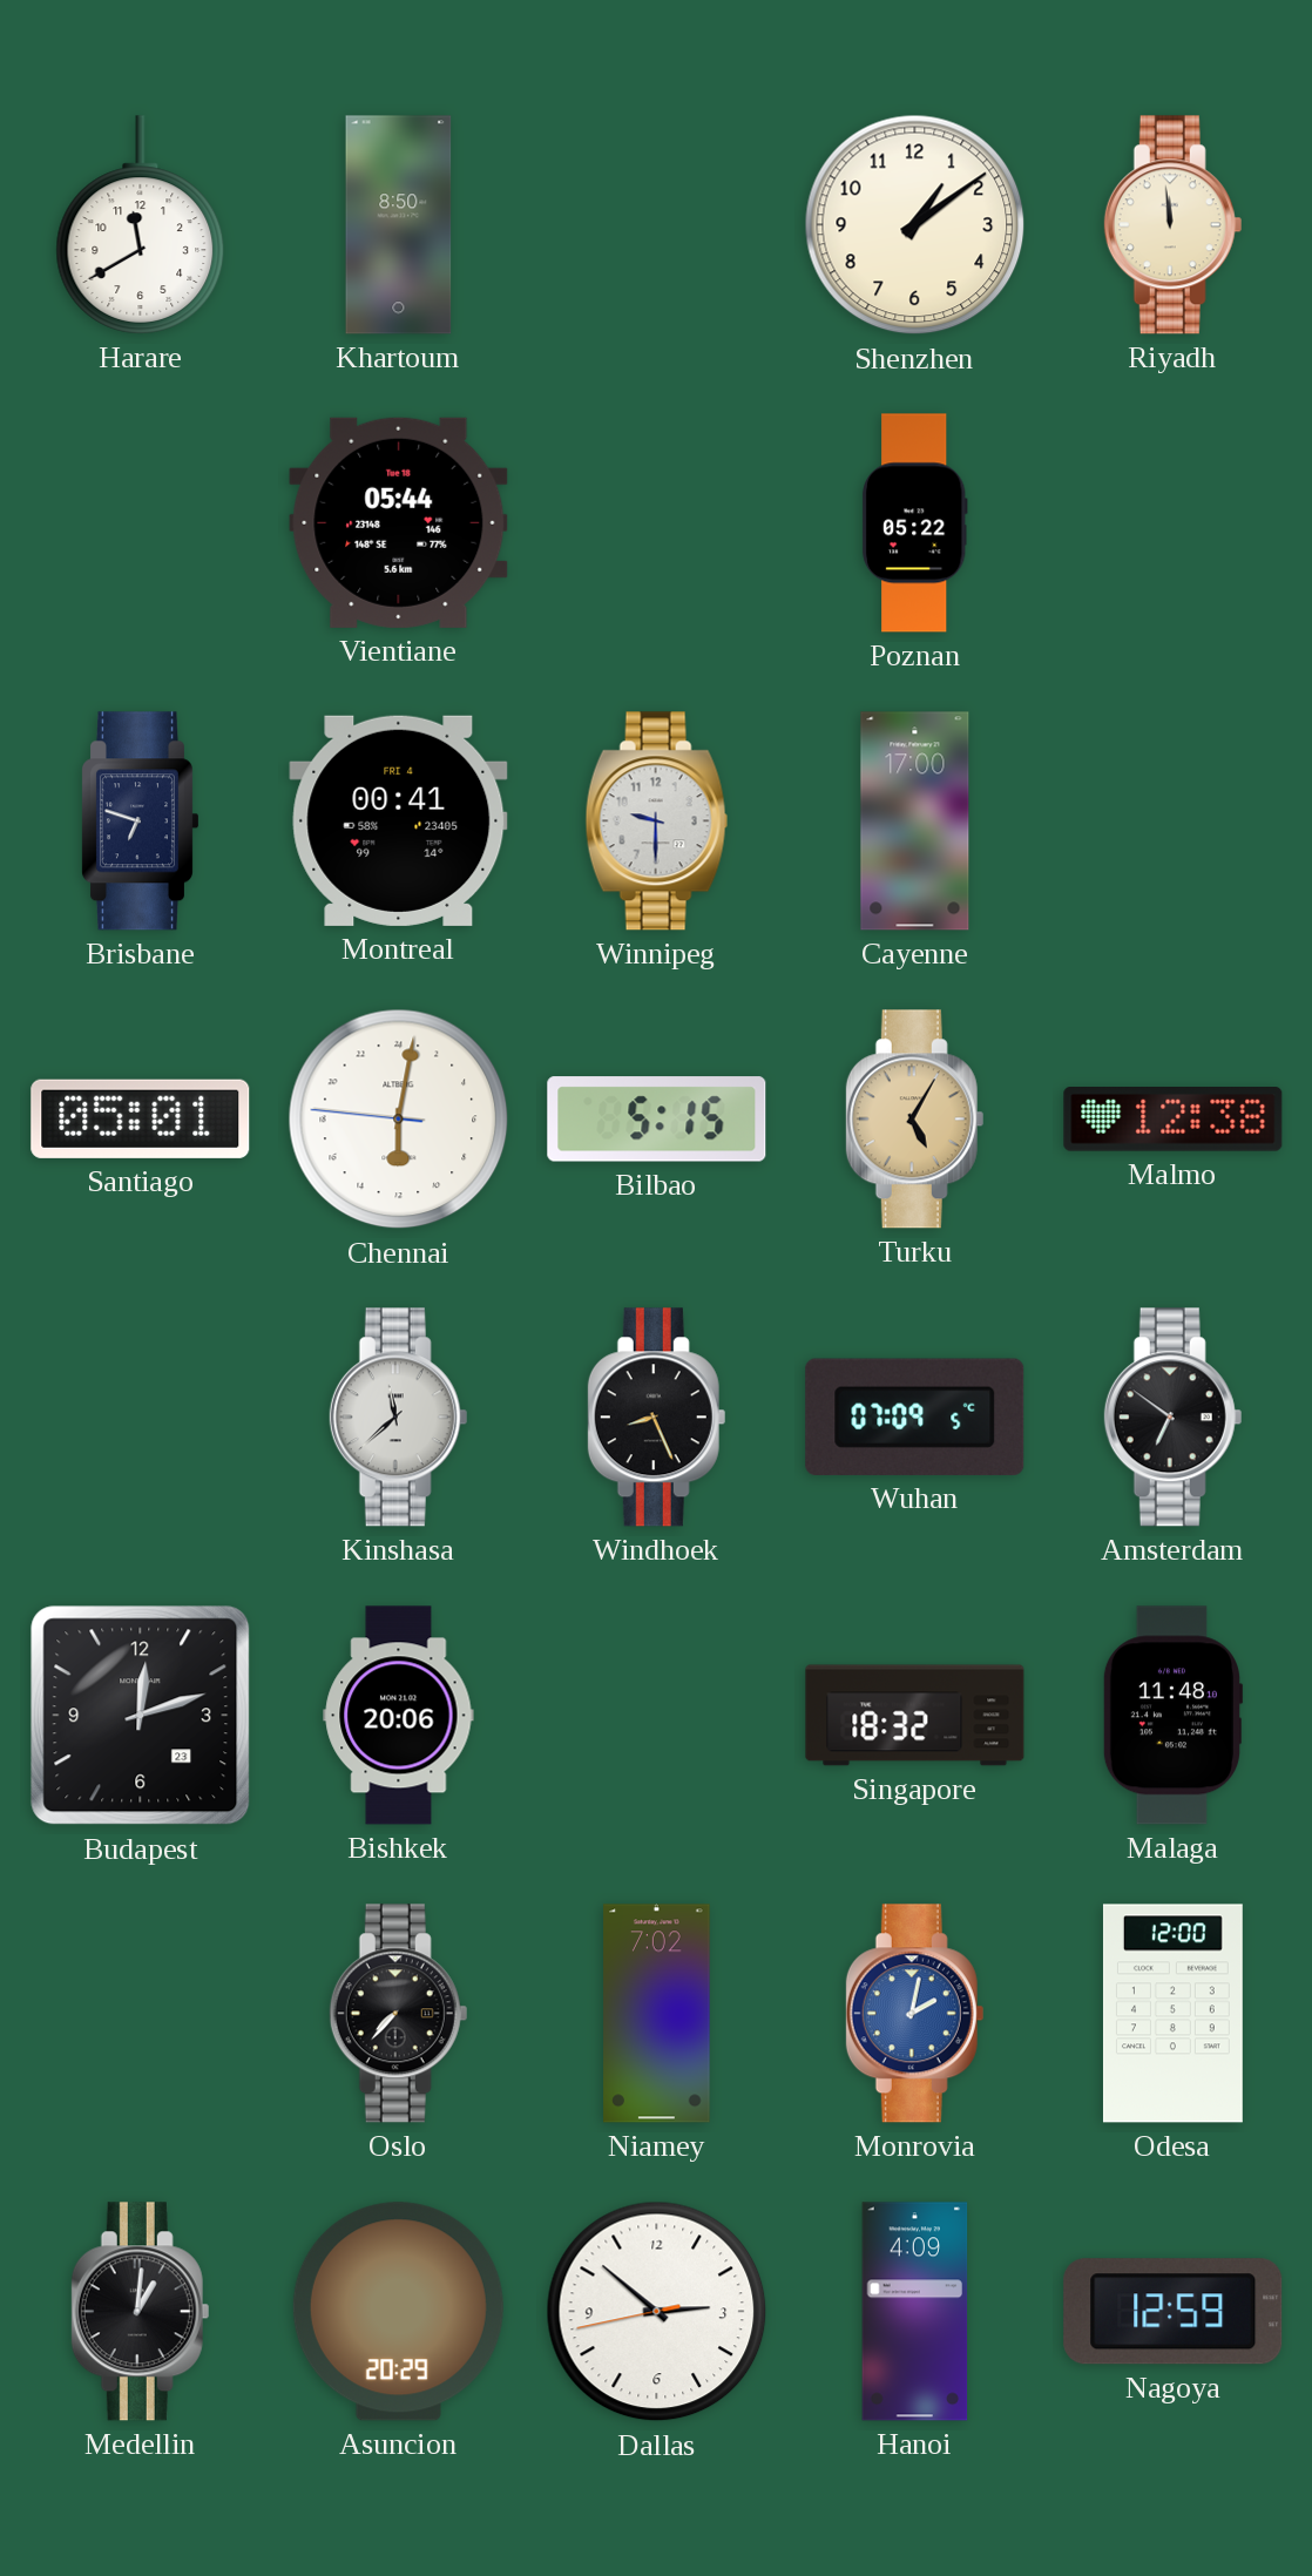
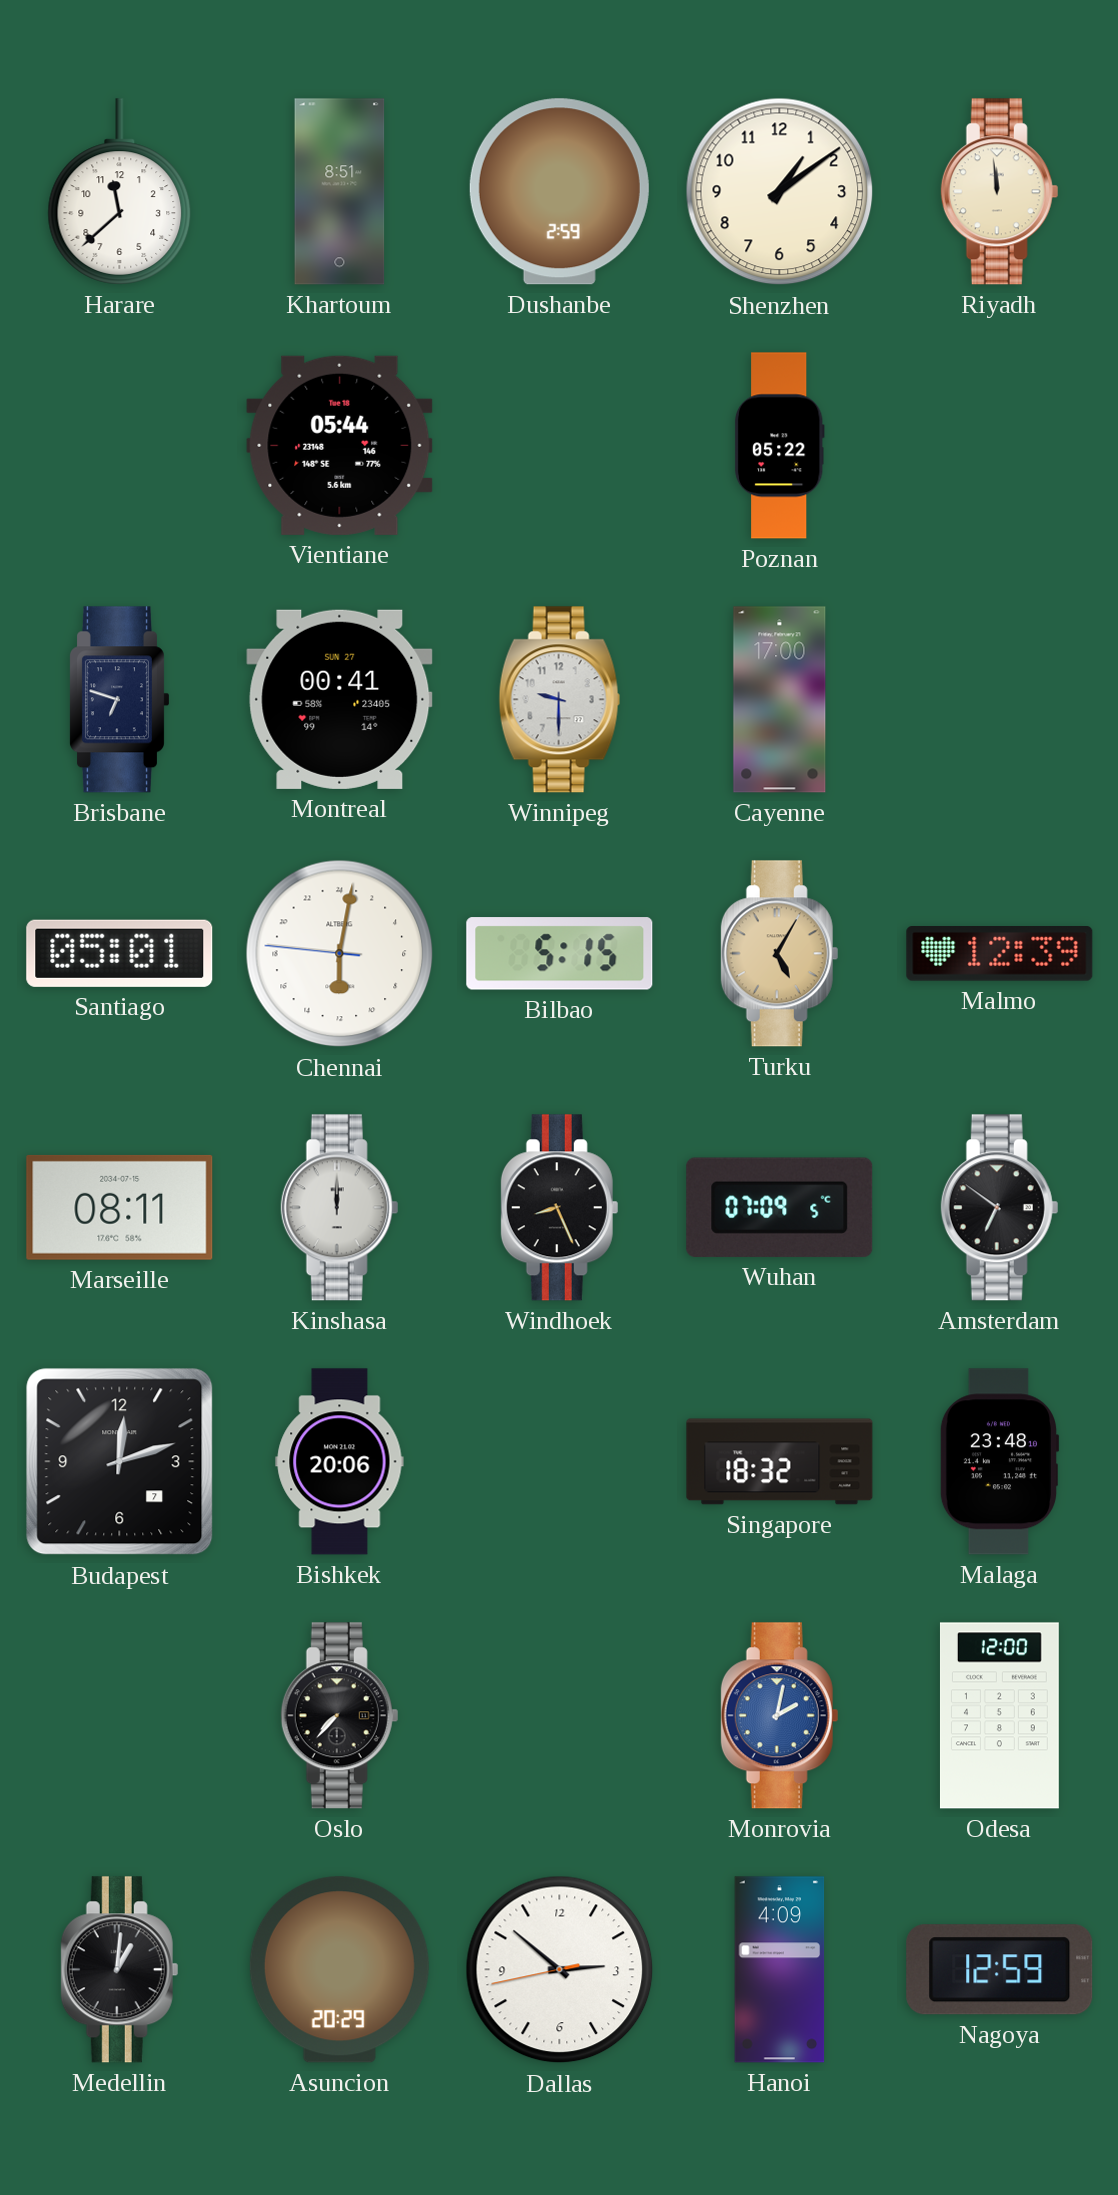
Harare: 11:40 -> 11:38
Khartoum: 8:50 -> 8:51
Dushanbe: none -> 2:59
Montreal date: FRI 4 -> SUN 27
Malmo: 12:38 -> 12:39
Marseille: none -> 08:11
Kinshasa: 11:38 -> 12:00
Budapest date: 23 -> 7
Malaga: 11:48 -> 23:48
Niamey: 7:02 -> none
